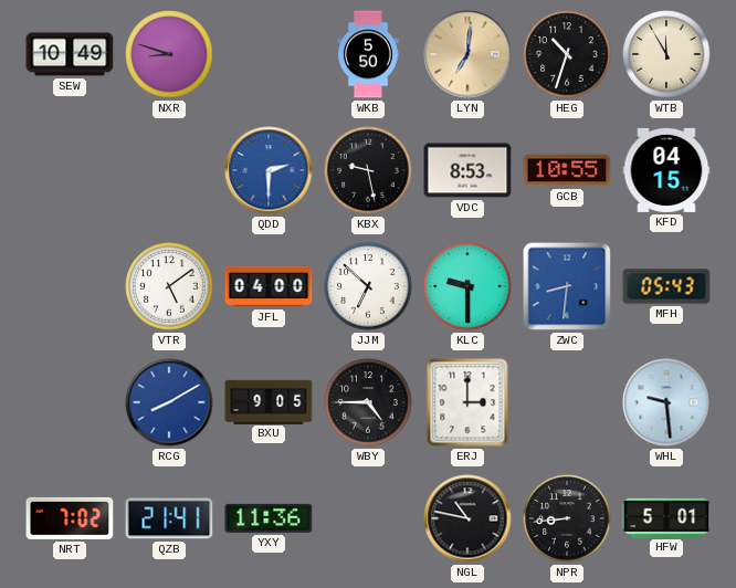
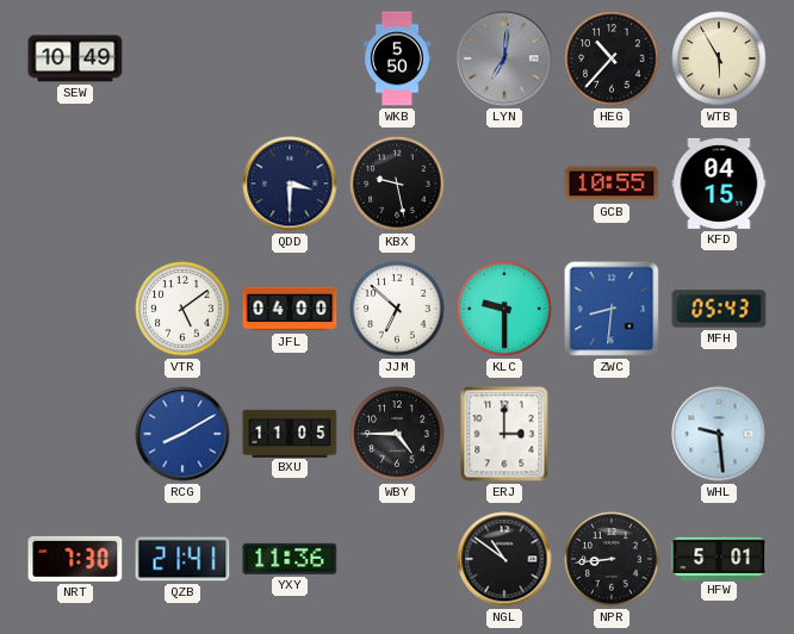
NXR: 8:48 -> none
LYN dial: champagne -> grey
HEG: 10:33 -> 10:37
WTB: 11:55 -> 5:55
QDD: 2:30 -> 3:30
QDD dial: blue -> navy
VDC: 8:53 -> none
BXU: 9:05 -> 11:05
NRT: 7:02 -> 7:30
NGL: 10:47 -> 10:51
